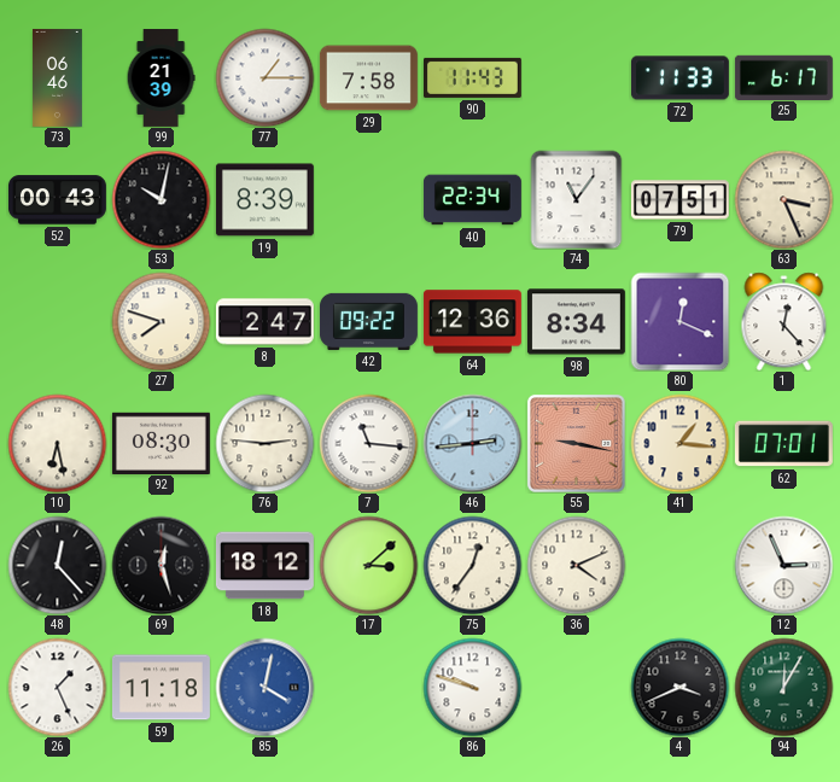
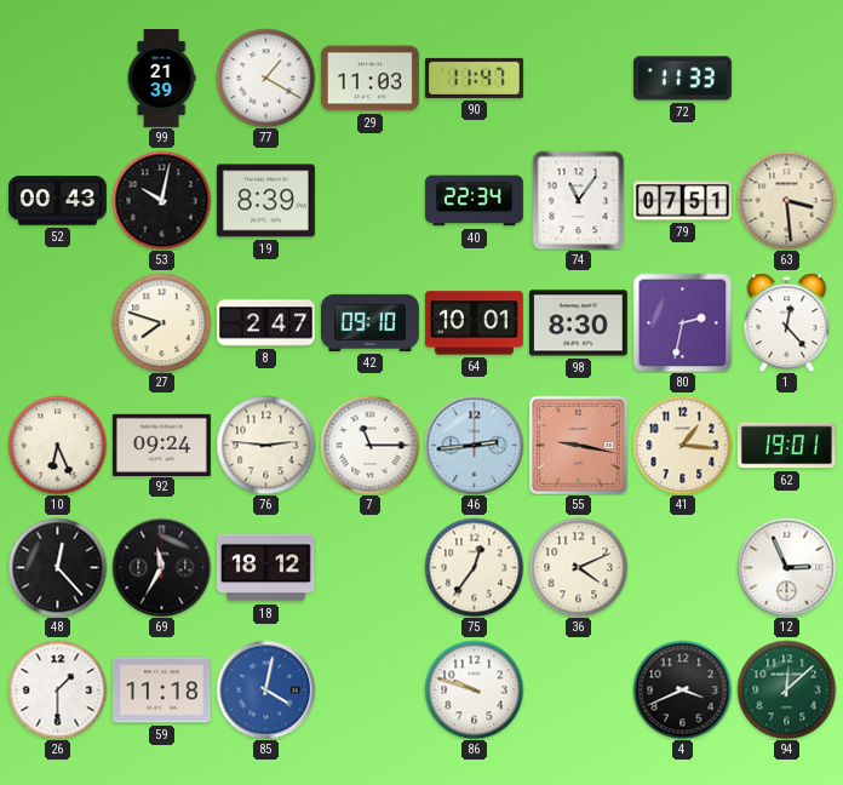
73: 06:46 -> none
77: 1:15 -> 1:20
29: 7:58 -> 11:03
90: 11:43 -> 11:47
25: 6:17 -> none
63: 3:26 -> 3:29
42: 09:22 -> 09:10
64: 12:36 -> 10:01
98: 8:34 -> 8:30
80: 12:19 -> 2:32
10: 6:28 -> 6:26
92: 08:30 -> 09:24
7: 11:16 -> 11:15
62: 07:01 -> 19:01
69: 12:27 -> 11:35
17: 3:08 -> none
26: 1:26 -> 1:30
94: 12:05 -> 12:08
